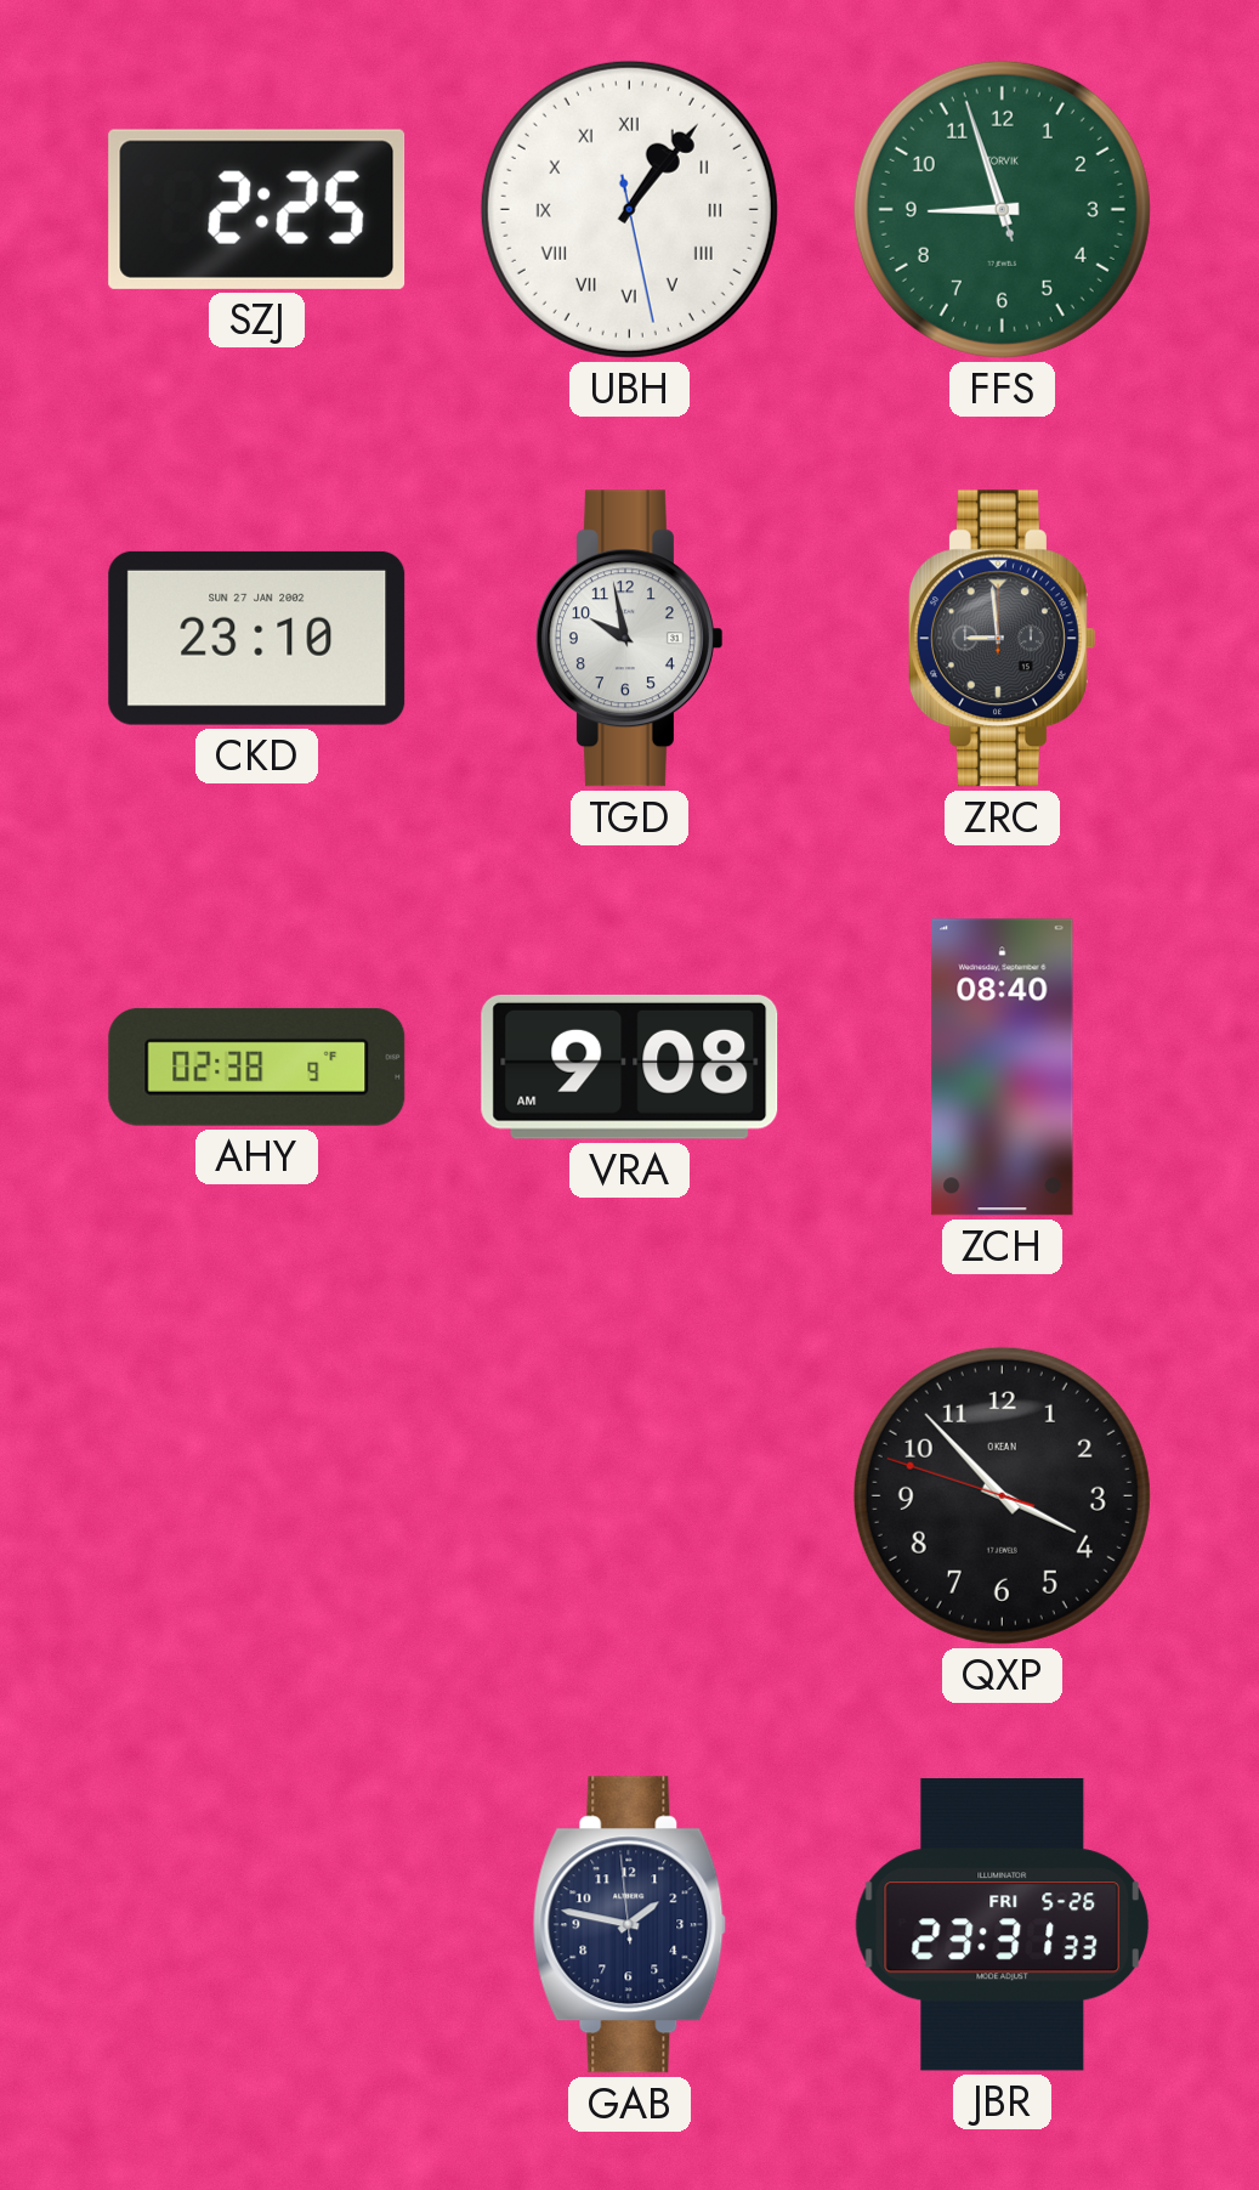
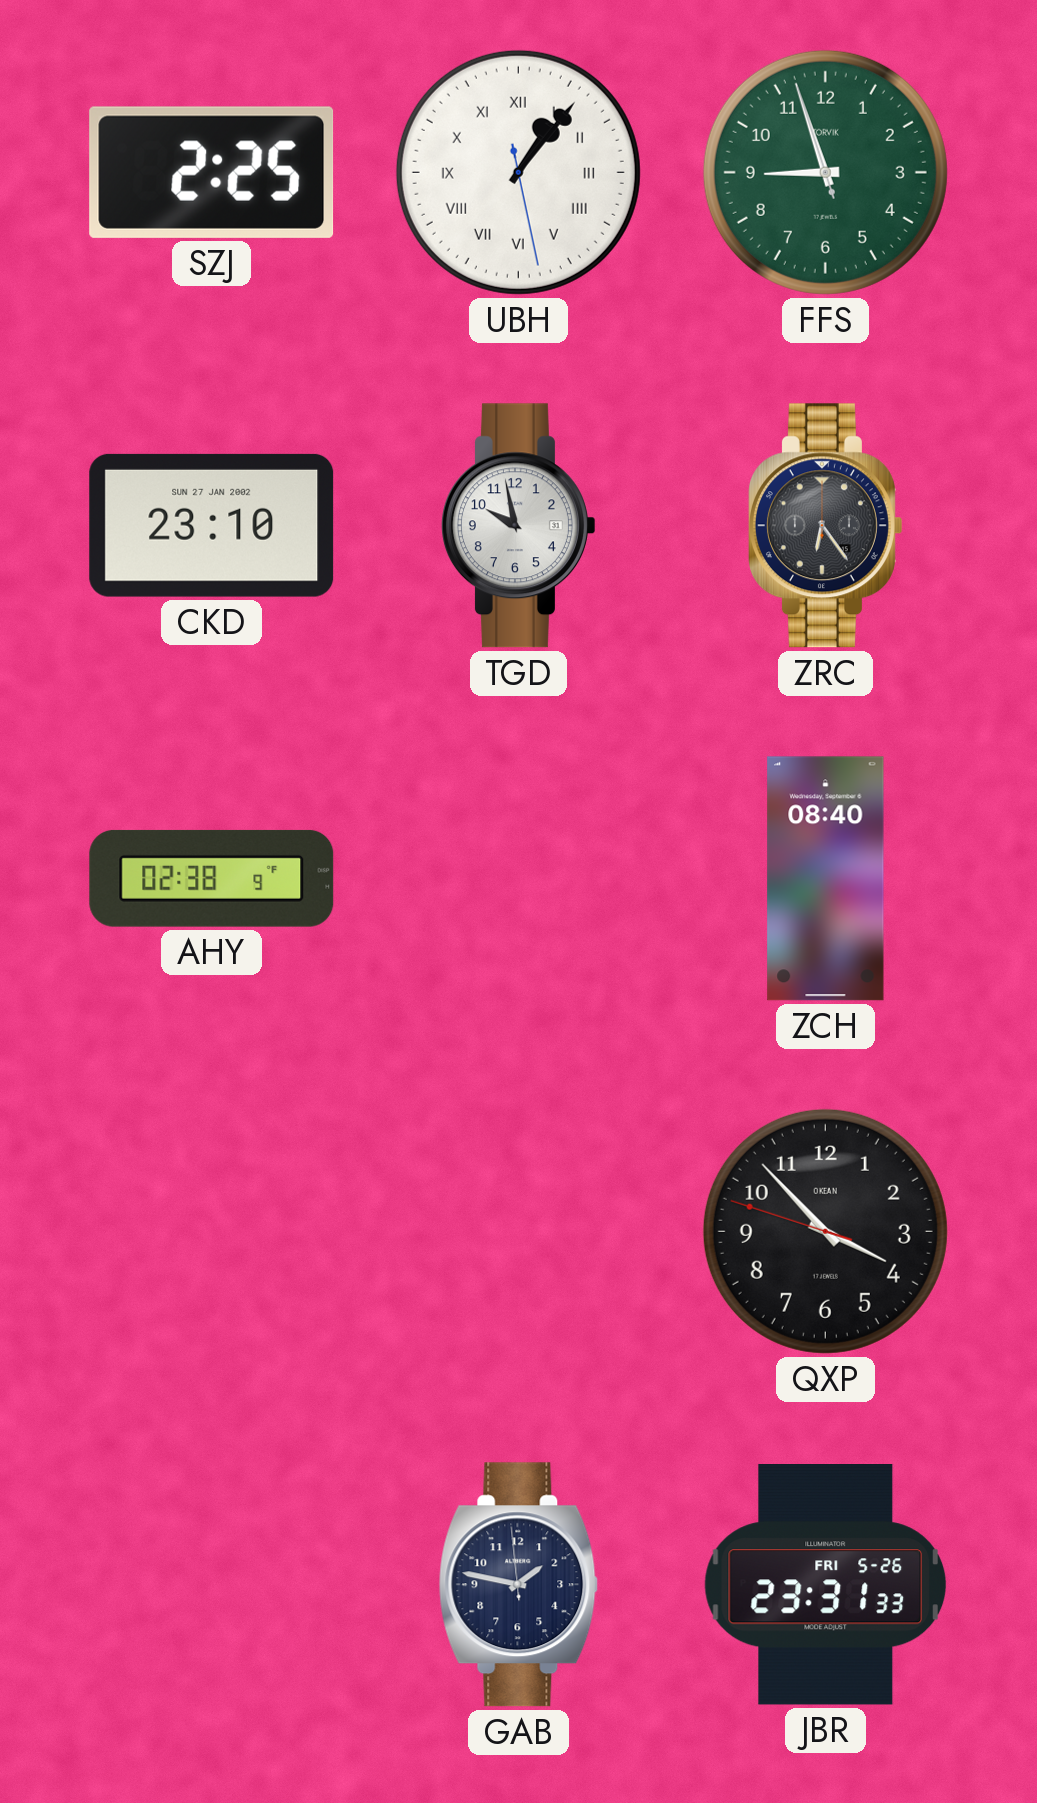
ZRC: 8:59 -> 6:24
VRA: 9:08 -> none
